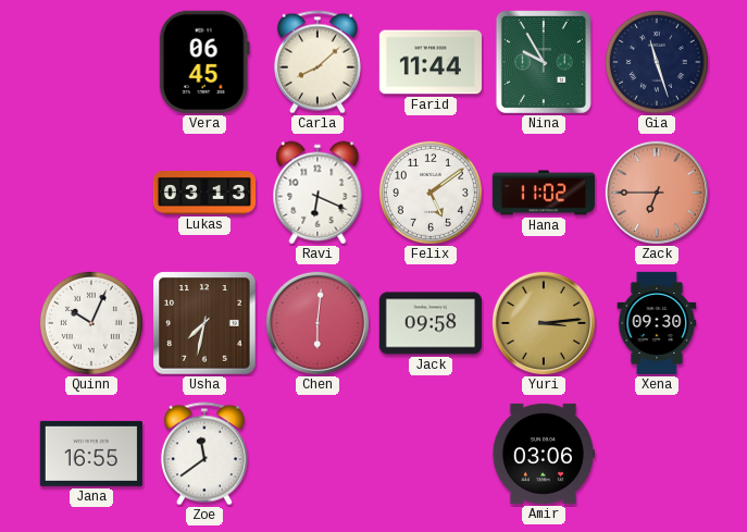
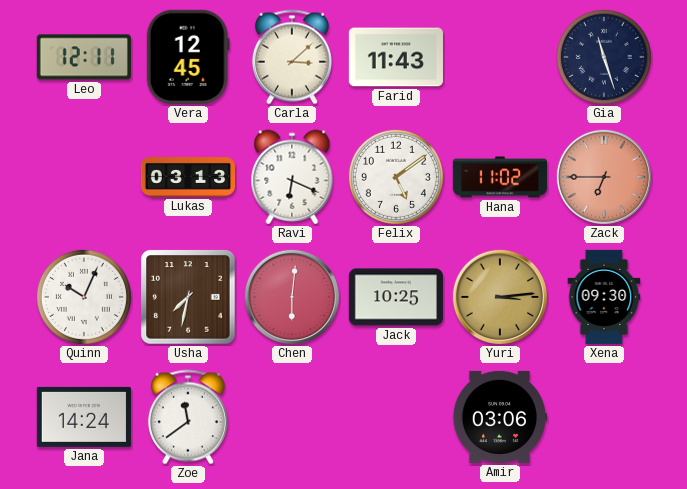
Leo: none -> 12:11
Vera: 06:45 -> 12:45
Carla: 8:08 -> 3:08
Farid: 11:44 -> 11:43
Nina: 9:55 -> none
Jack: 09:58 -> 10:25
Jana: 16:55 -> 14:24
